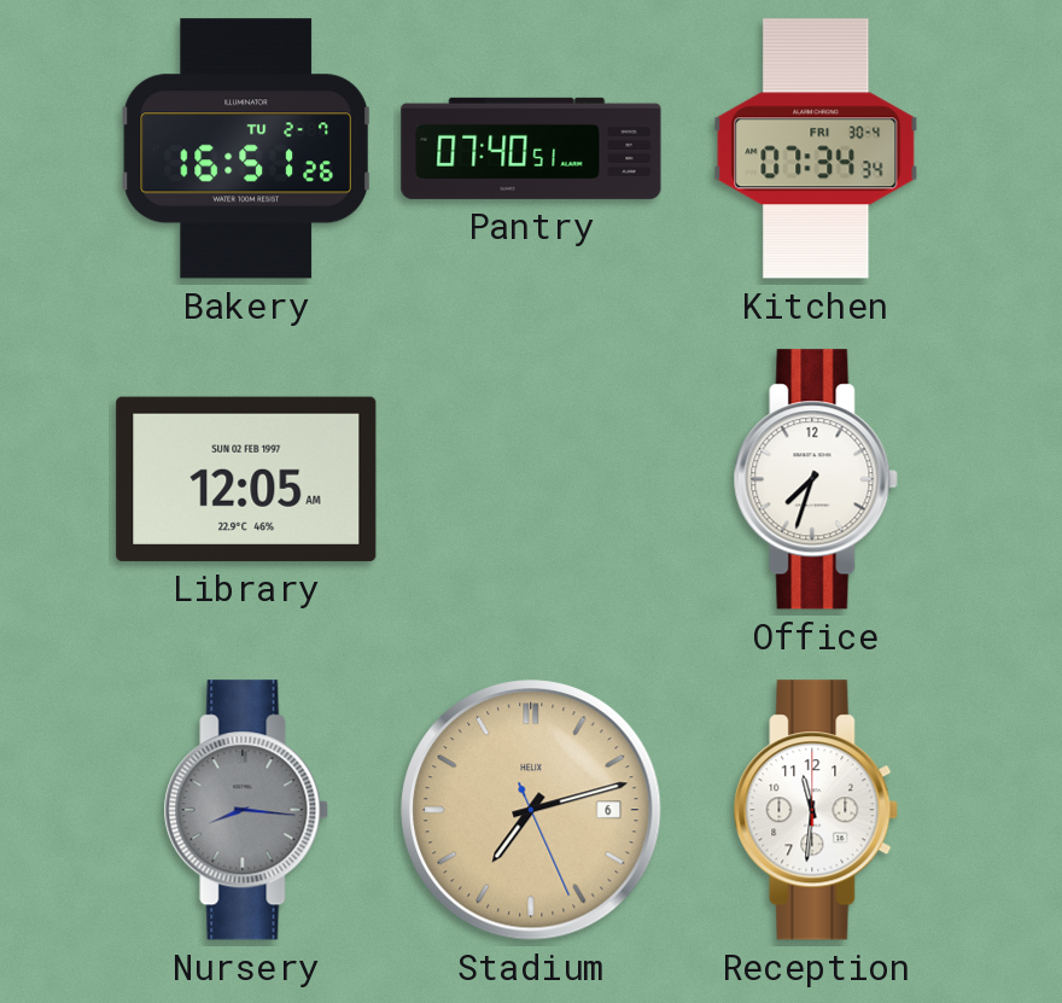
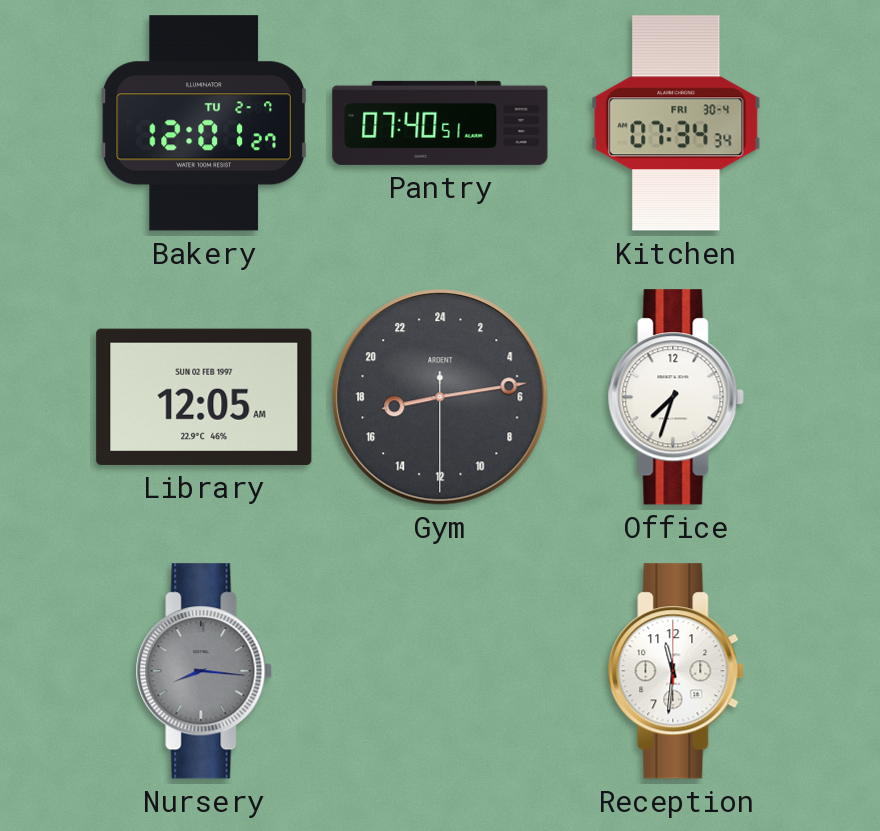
Bakery: 16:51 -> 12:01
Gym: none -> 17:13
Stadium: 7:12 -> none
